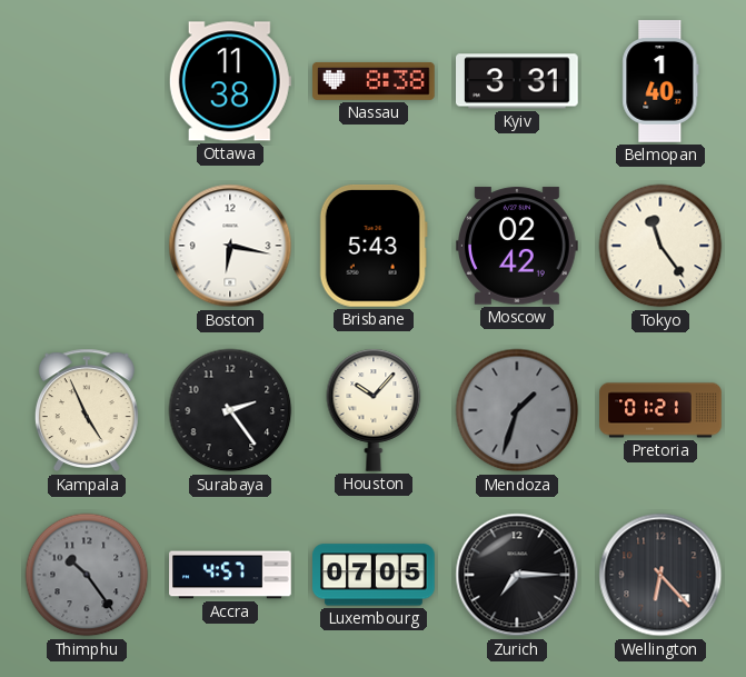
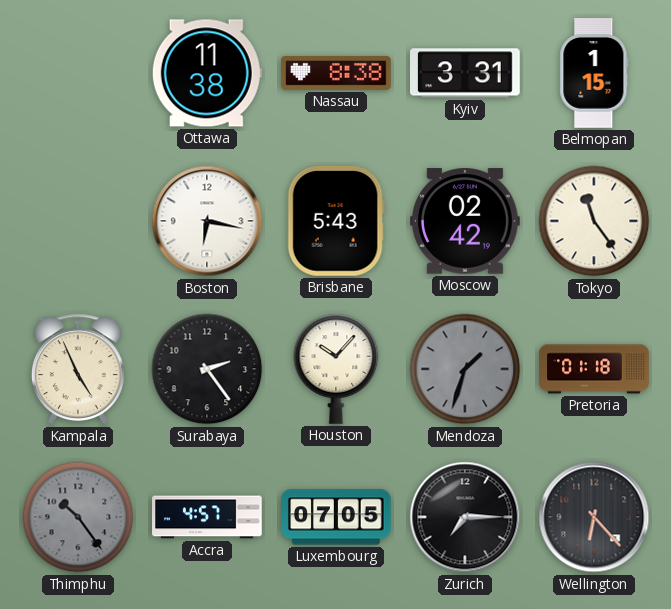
Belmopan: 1:40 -> 1:15
Pretoria: 01:21 -> 01:18
